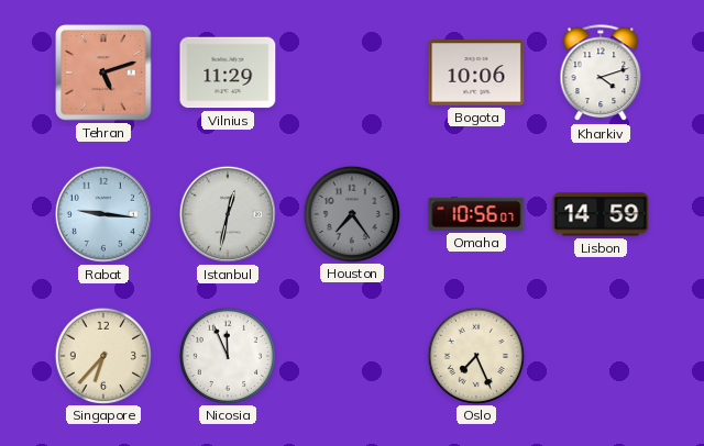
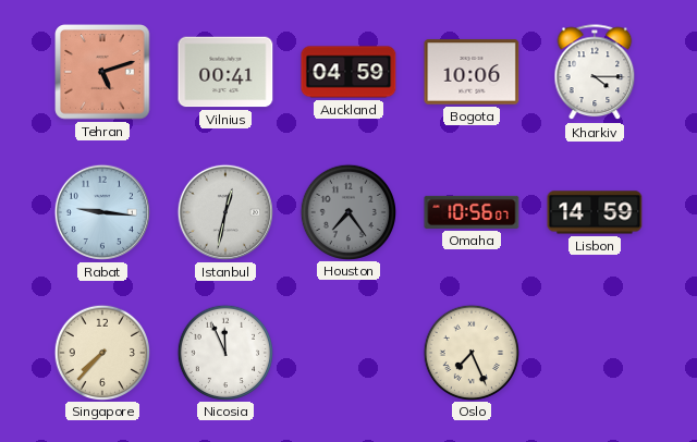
Vilnius: 11:29 -> 00:41
Auckland: none -> 04:59
Kharkiv: 4:12 -> 4:15
Singapore: 6:37 -> 7:37
